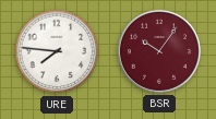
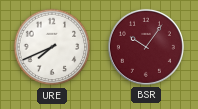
URE: 7:46 -> 7:41
